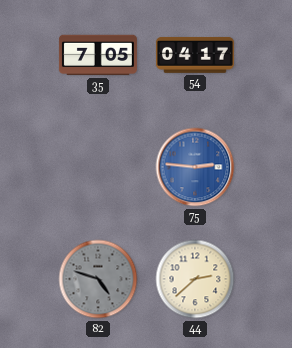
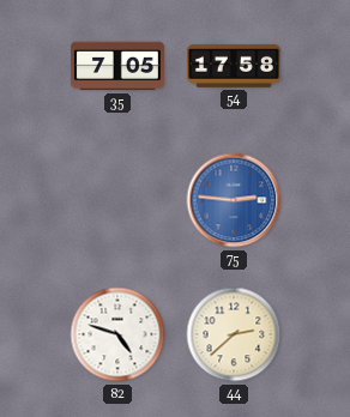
54: 04:17 -> 17:58
82 dial: grey -> white
